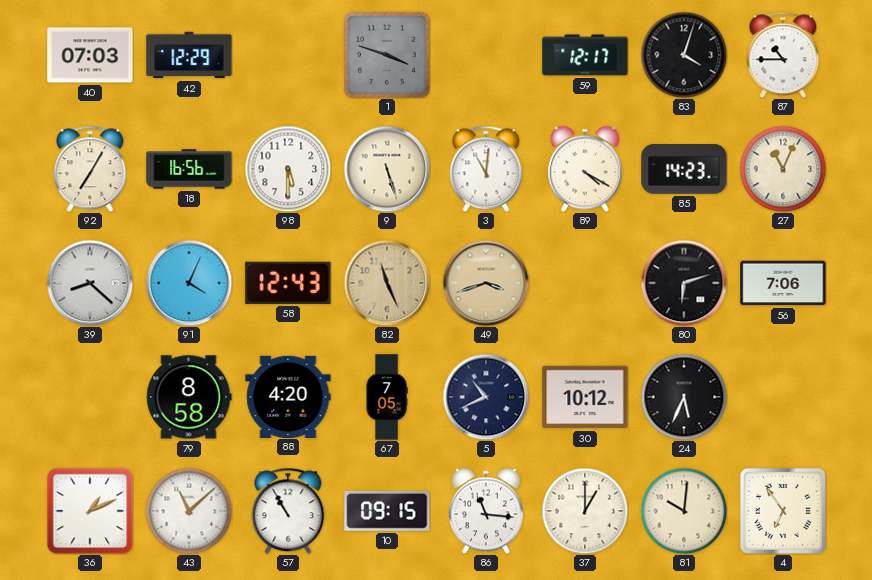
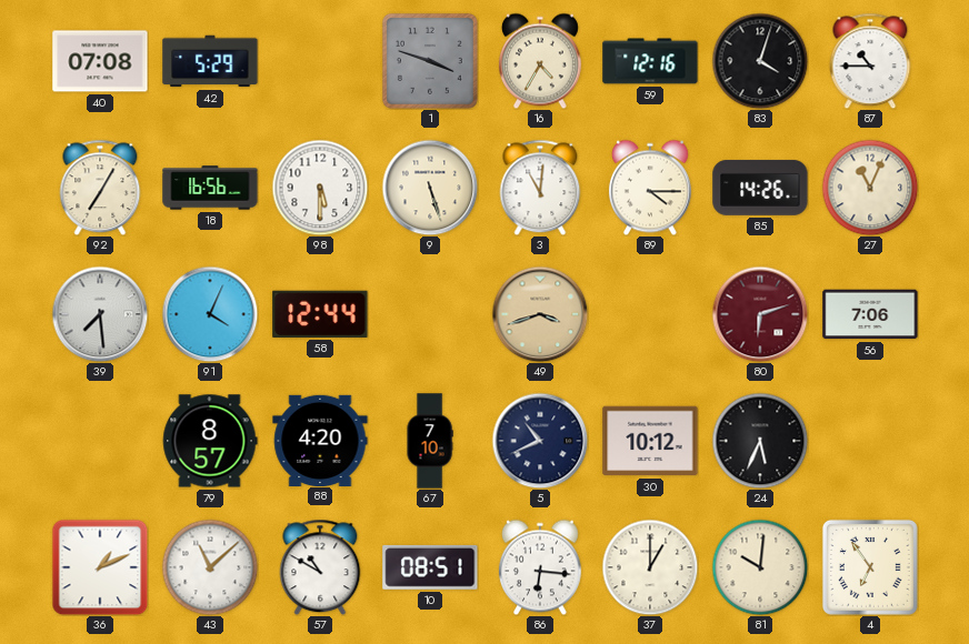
40: 07:03 -> 07:08
42: 12:29 -> 5:29
16: none -> 4:35
59: 12:17 -> 12:16
89: 4:20 -> 4:15
85: 14:23 -> 14:26
39: 8:22 -> 7:29
58: 12:43 -> 12:44
82: 11:26 -> none
80 dial: black -> burgundy
79: 8:58 -> 8:57
67: 7:05 -> 7:10
57: 10:55 -> 10:50
10: 09:15 -> 08:51
86: 11:16 -> 6:16
